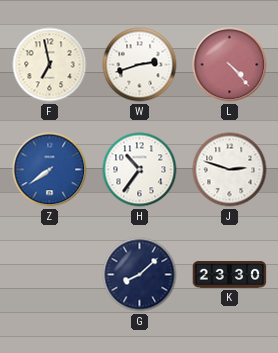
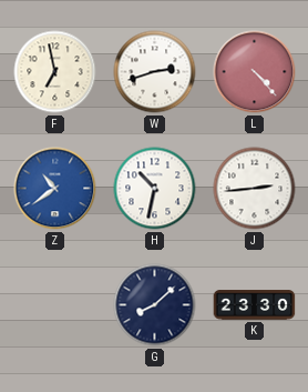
Z: 7:39 -> 10:39
H: 10:36 -> 10:32
J: 2:48 -> 2:44
